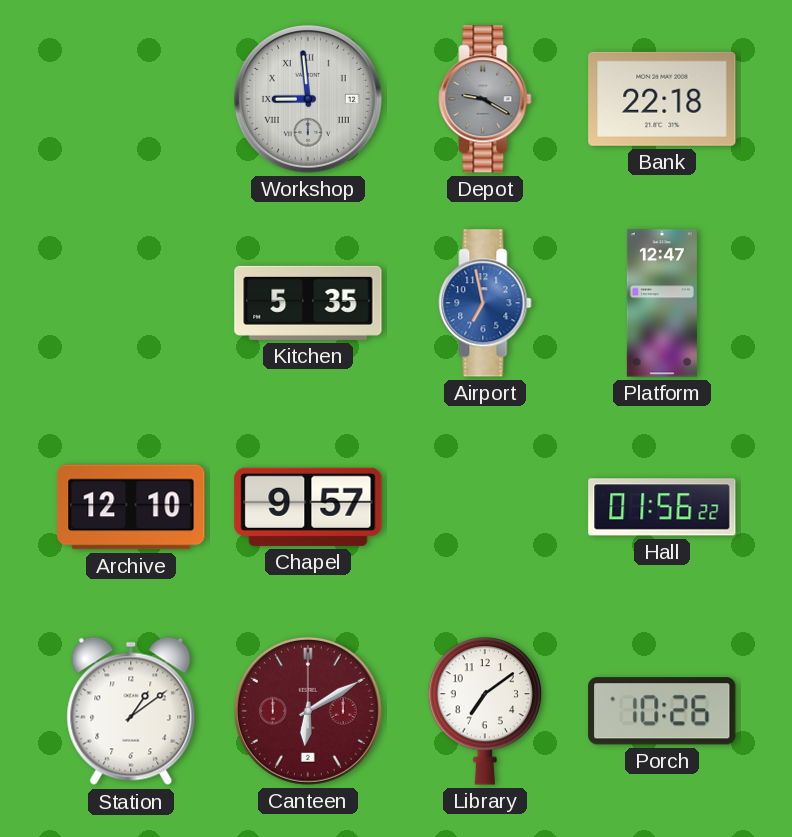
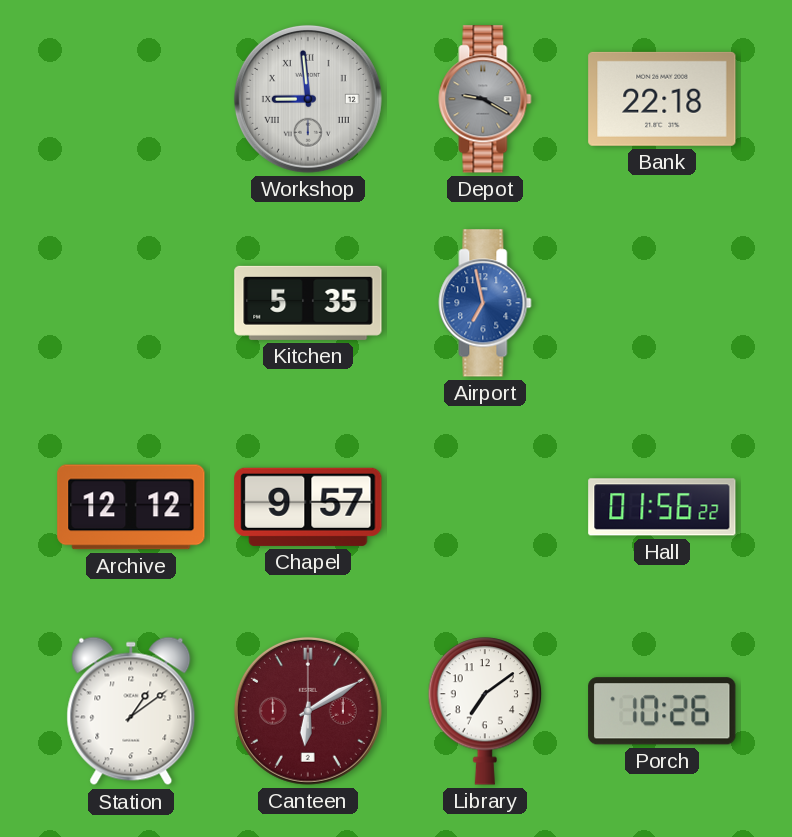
Platform: 12:47 -> none
Archive: 12:10 -> 12:12
